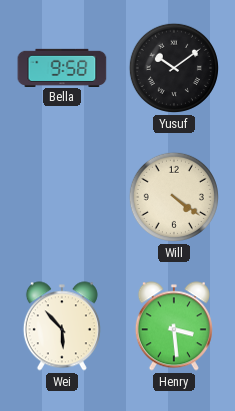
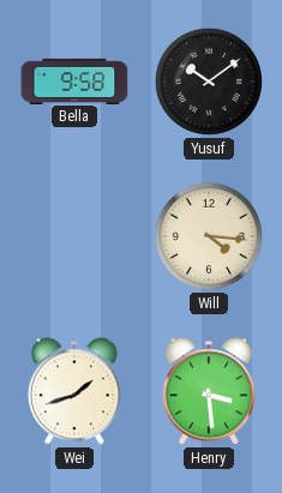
Will: 4:21 -> 4:16
Wei: 5:53 -> 1:42
